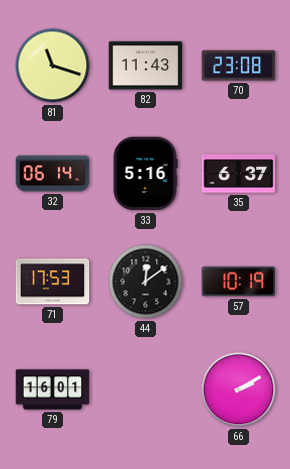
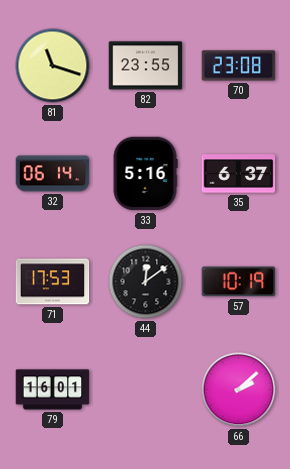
82: 11:43 -> 23:55
66: 2:10 -> 2:08
